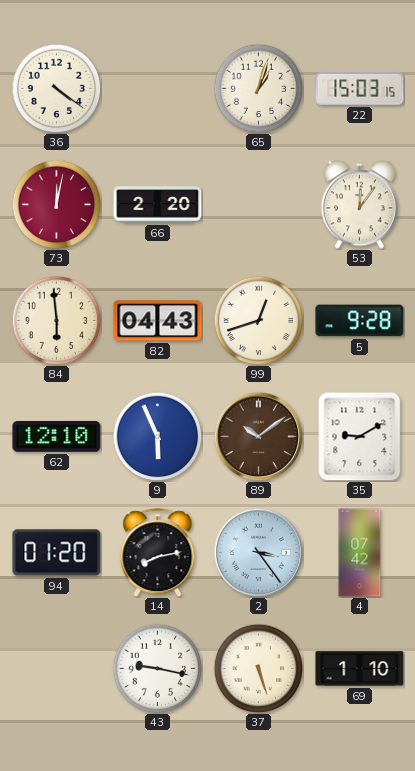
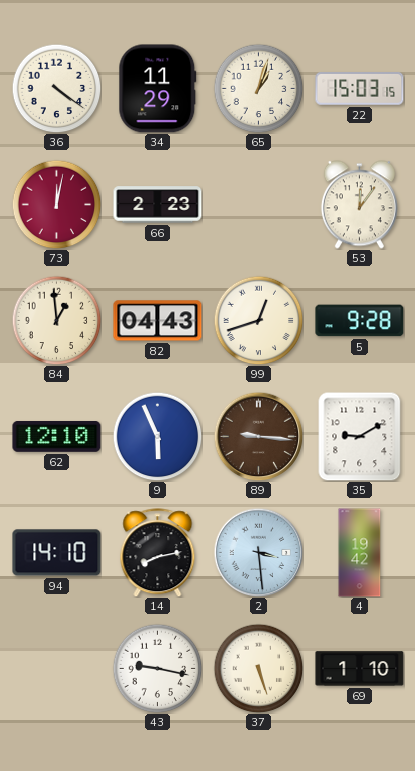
34: none -> 11:29
66: 2:20 -> 2:23
84: 5:59 -> 12:59
89: 10:09 -> 9:16
94: 01:20 -> 14:10
2: 3:24 -> 3:29
4: 07:42 -> 19:42
